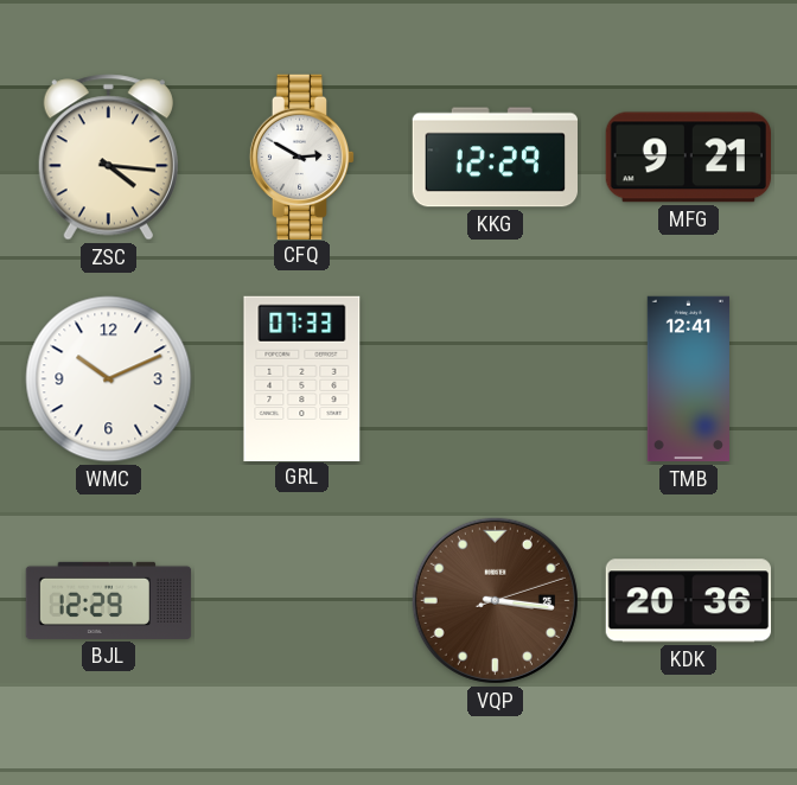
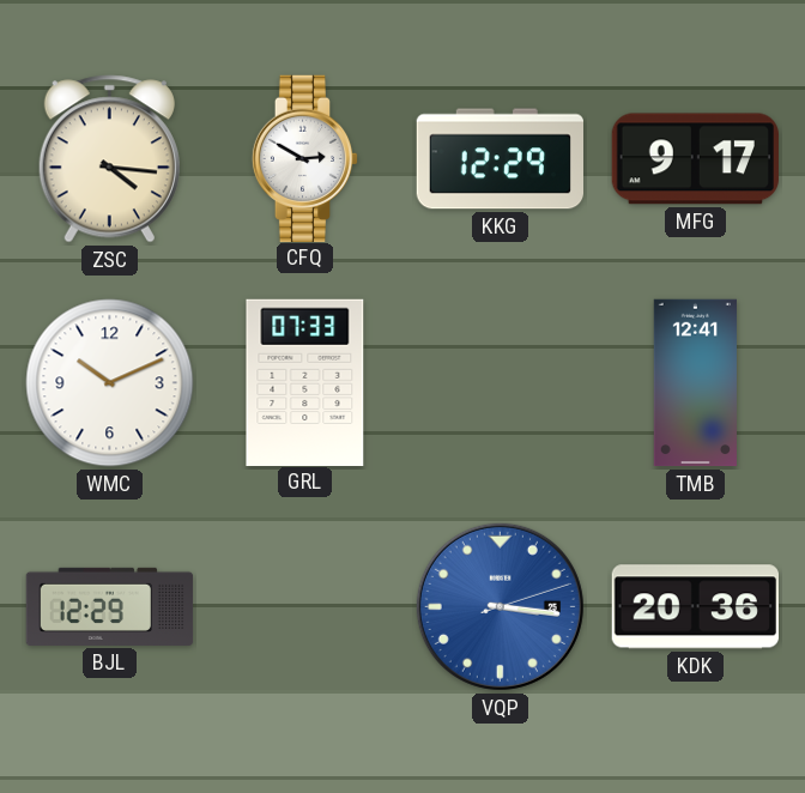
MFG: 9:21 -> 9:17
VQP dial: brown -> blue
